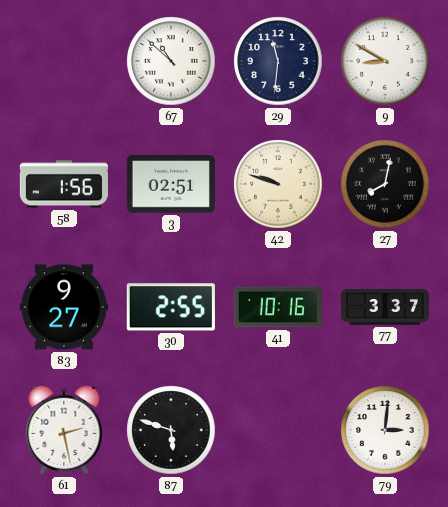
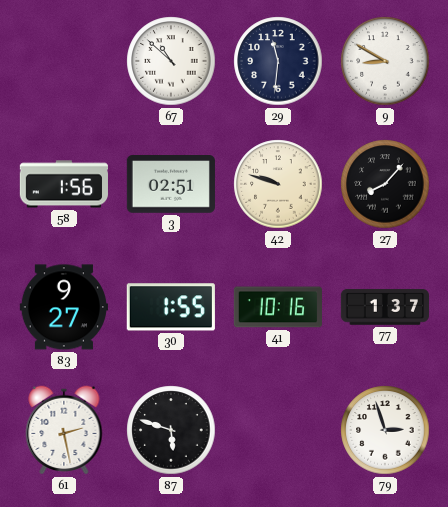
27: 8:02 -> 8:07
30: 2:55 -> 1:55
77: 3:37 -> 1:37
79: 3:01 -> 2:57
